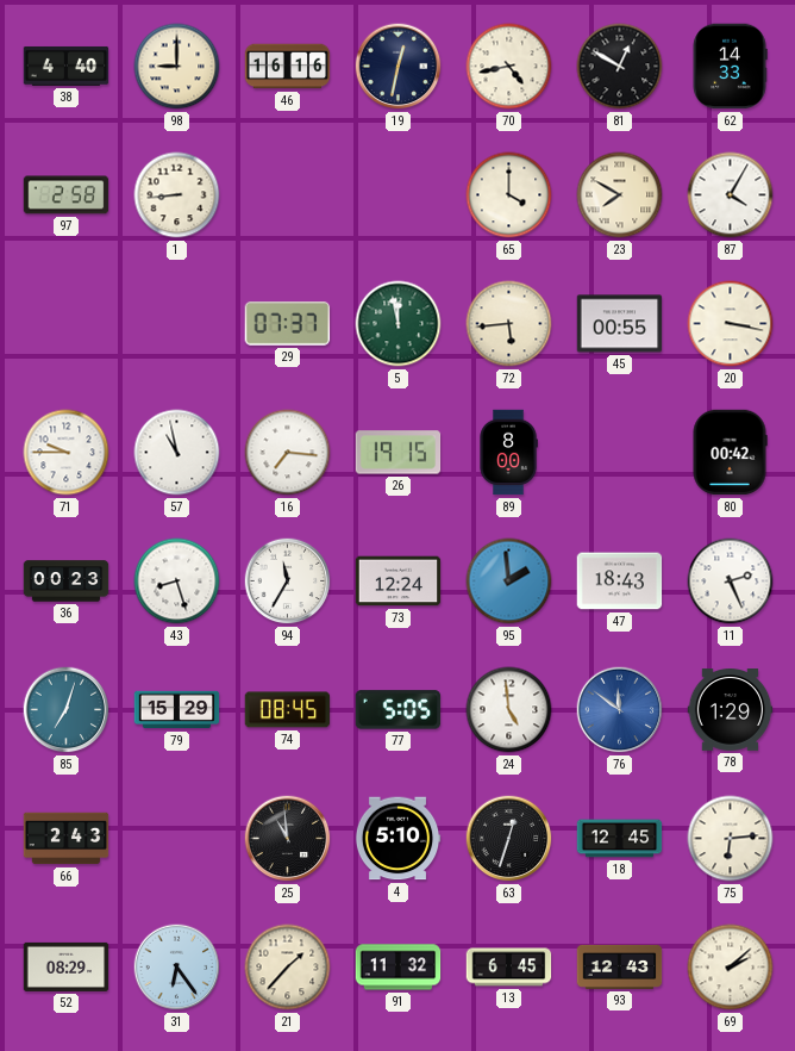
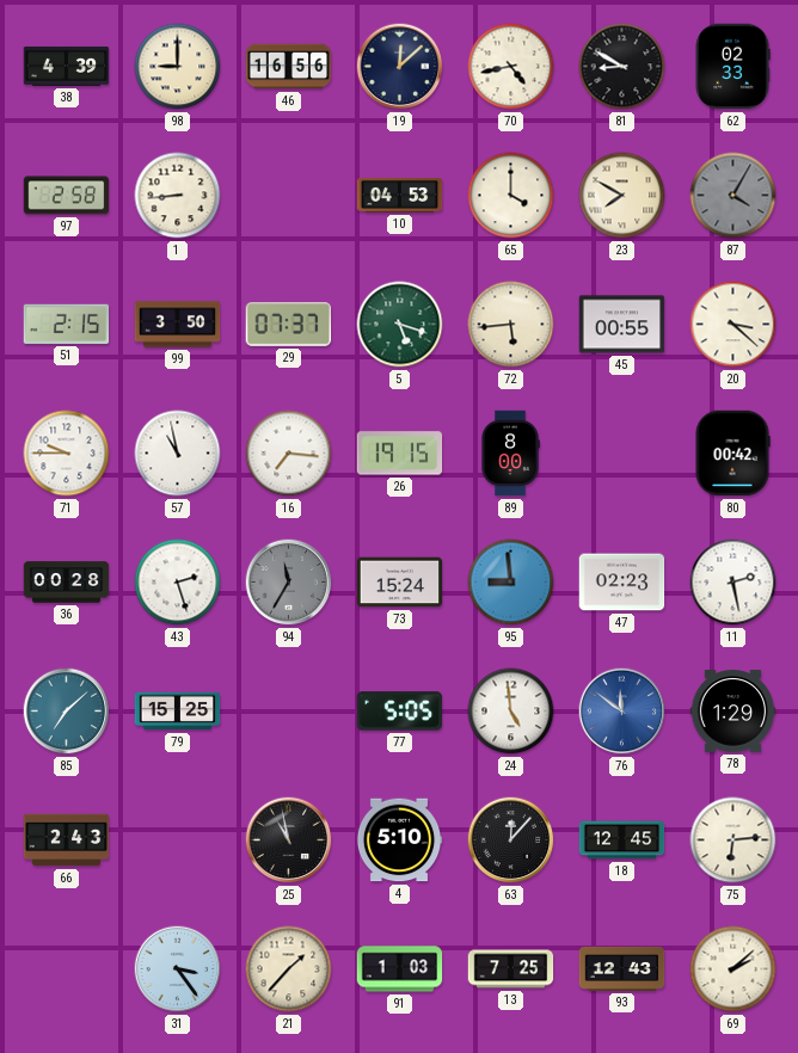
38: 4:40 -> 4:39
46: 16:16 -> 16:56
19: 12:32 -> 12:08
81: 12:50 -> 8:50
62: 14:33 -> 02:33
10: none -> 04:53
87 dial: white -> grey
51: none -> 2:15
99: none -> 3:50
5: 11:58 -> 5:18
20: 3:17 -> 3:22
36: 00:23 -> 00:28
43: 8:27 -> 2:27
94 dial: white -> grey
73: 12:24 -> 15:24
95: 1:59 -> 8:59
47: 18:43 -> 02:23
11: 2:26 -> 2:28
85: 7:03 -> 7:08
79: 15:29 -> 15:25
74: 08:45 -> none
25: 10:59 -> 10:58
63: 12:33 -> 12:07
52: 08:29 -> none
31: 6:24 -> 3:24
91: 11:32 -> 1:03
13: 6:45 -> 7:25
